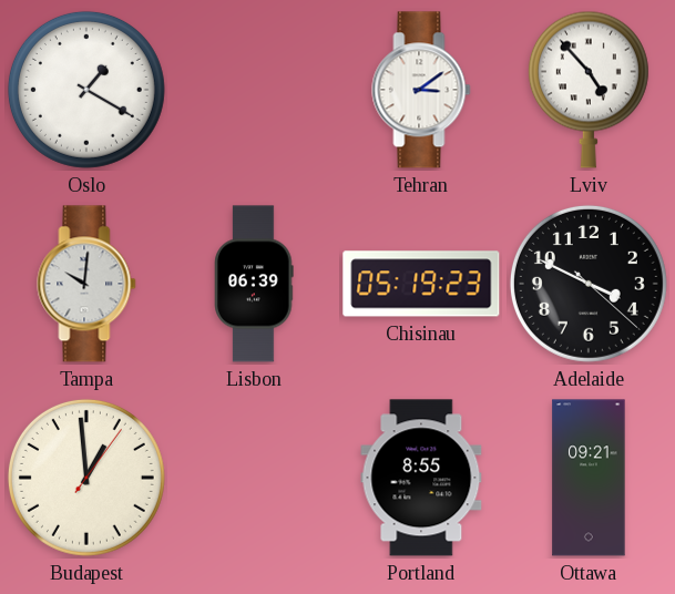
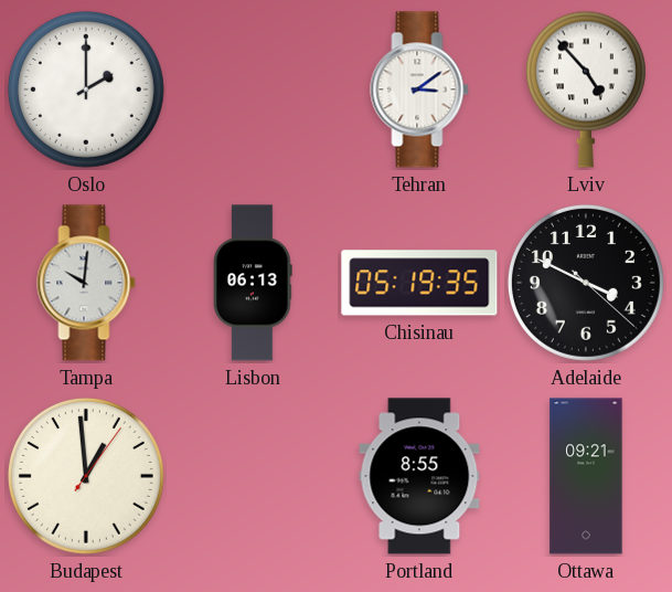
Oslo: 1:20 -> 2:00
Lisbon: 06:39 -> 06:13
Chisinau: 05:19:23 -> 05:19:35
